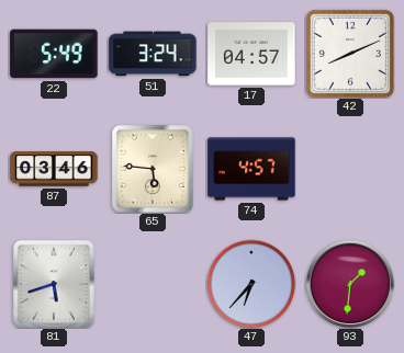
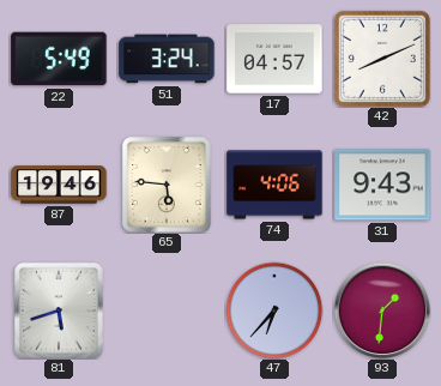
87: 03:46 -> 19:46
74: 4:57 -> 4:06
31: none -> 9:43
